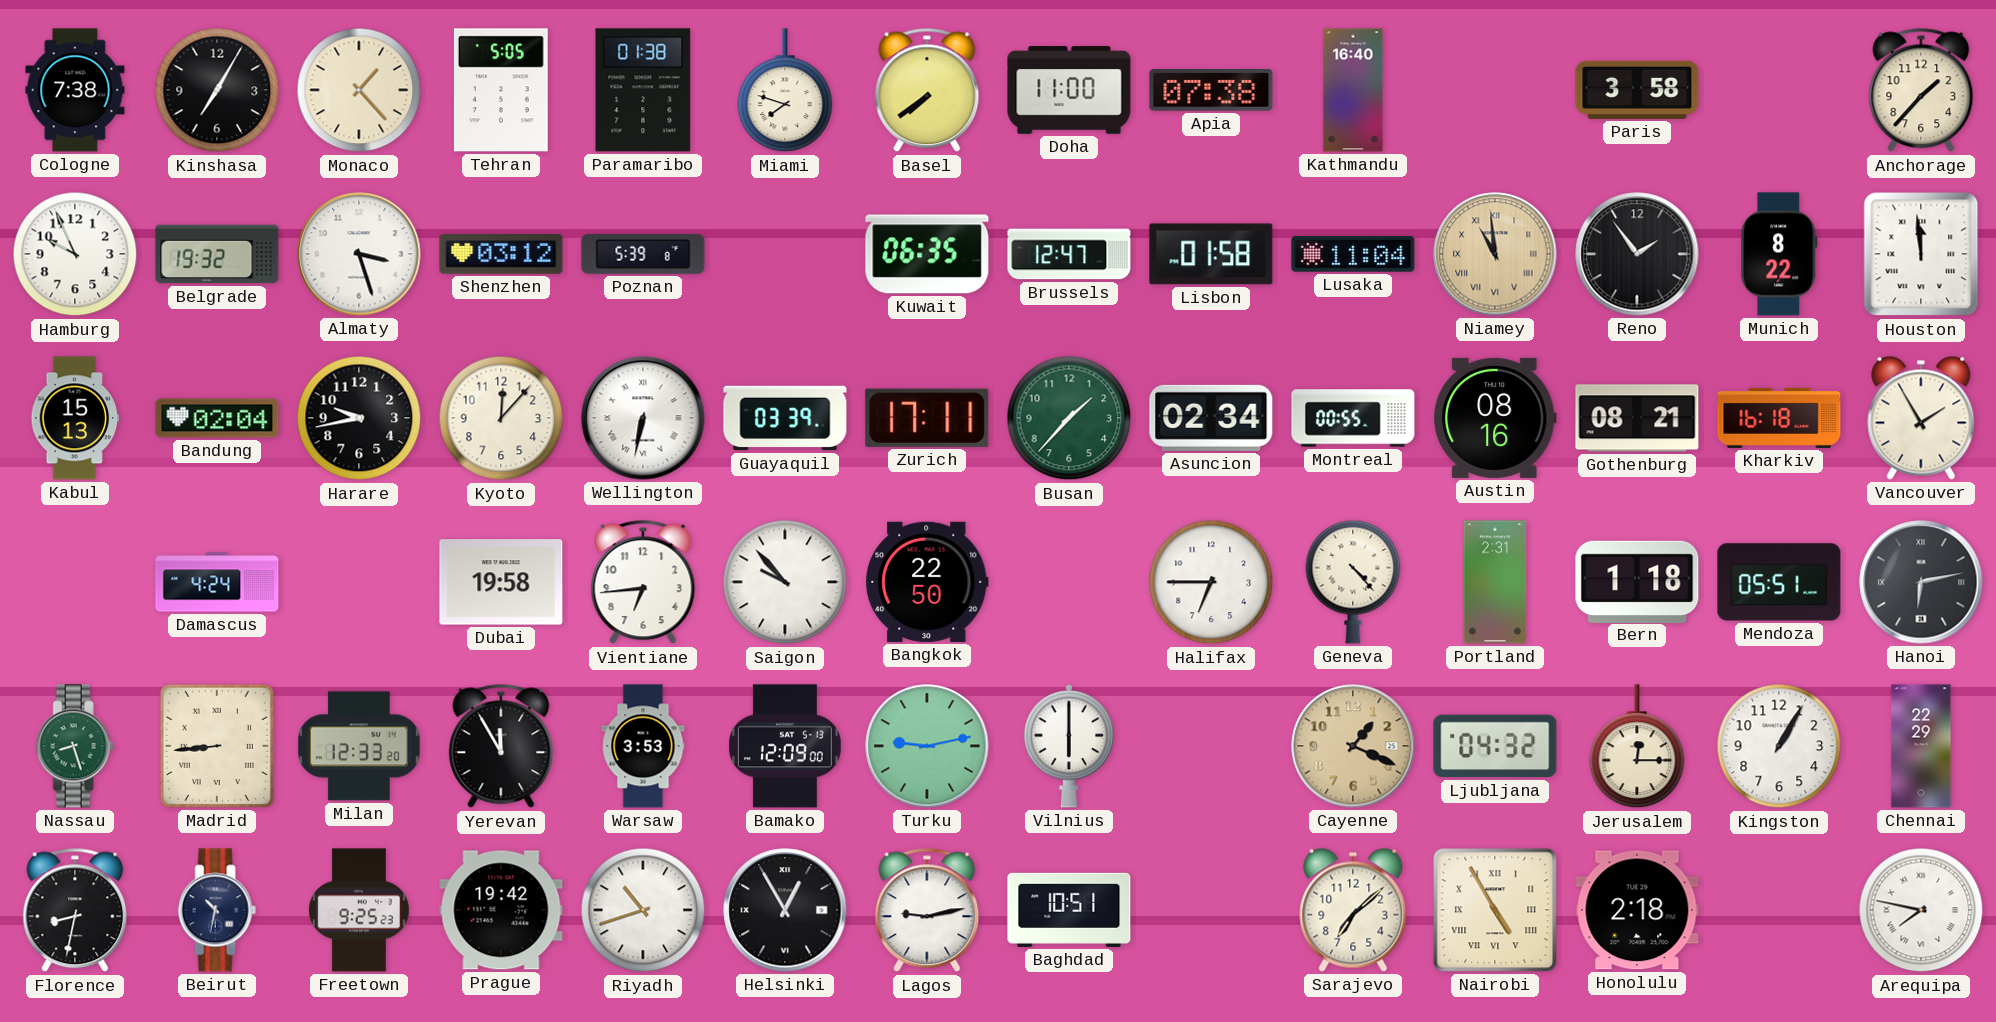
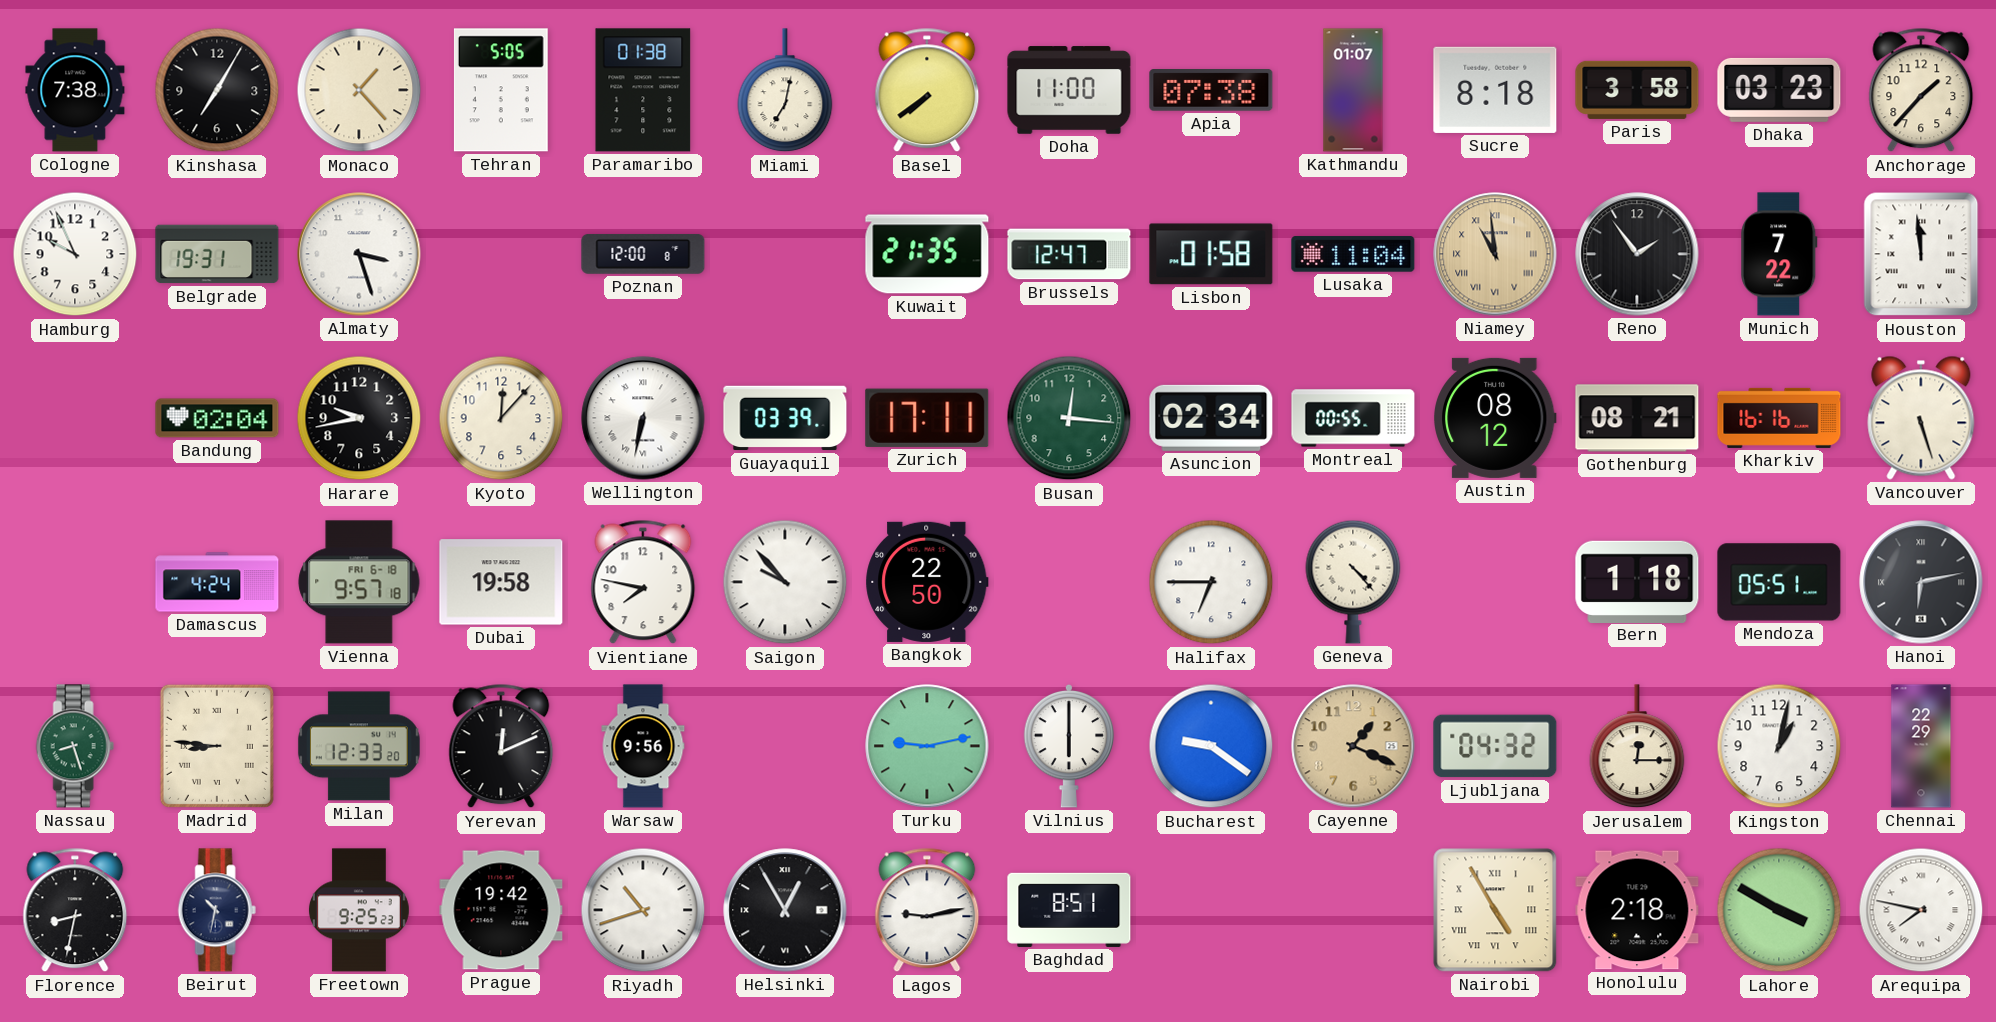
Miami: 7:48 -> 7:02
Kathmandu: 16:40 -> 01:07
Sucre: none -> 8:18
Dhaka: none -> 03:23
Belgrade: 19:32 -> 19:31
Shenzhen: 03:12 -> none
Poznan: 5:39 -> 12:00
Kuwait: 06:35 -> 21:35
Munich: 8:22 -> 7:22
Kabul: 15:13 -> none
Busan: 1:37 -> 12:16
Austin: 08:16 -> 08:12
Kharkiv: 16:18 -> 16:16
Vancouver: 1:55 -> 5:27
Vienna: none -> 9:57
Vientiane: 6:44 -> 7:47
Portland: 2:31 -> none
Madrid: 8:44 -> 8:46
Yerevan: 11:55 -> 12:11
Warsaw: 3:53 -> 9:56
Bamako: 12:09 -> none
Bucharest: none -> 9:21
Kingston: 1:05 -> 1:02
Baghdad: 10:51 -> 8:51
Sarajevo: 7:08 -> none
Lahore: none -> 3:50
